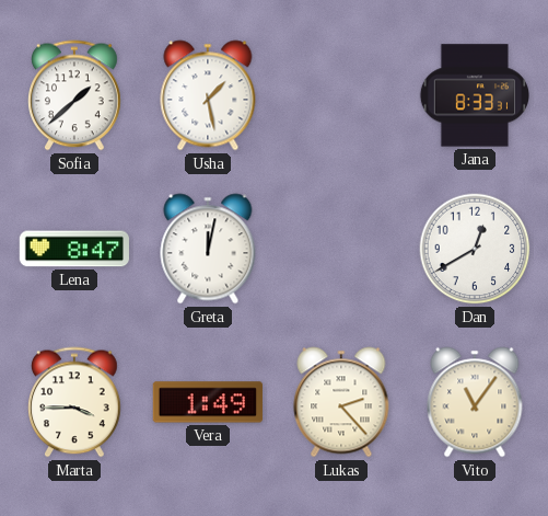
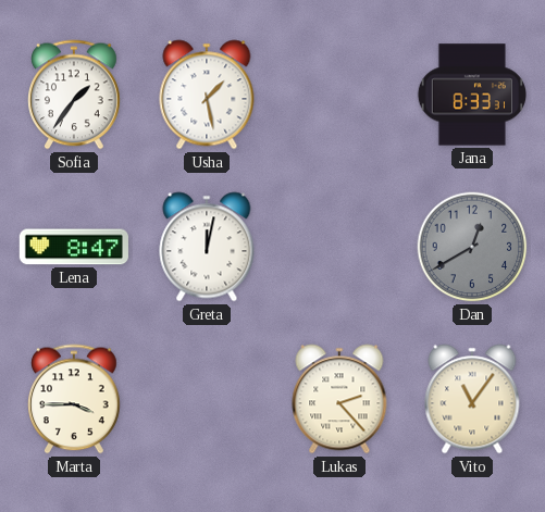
Sofia: 1:38 -> 1:36
Dan dial: white -> grey
Vera: 1:49 -> none
